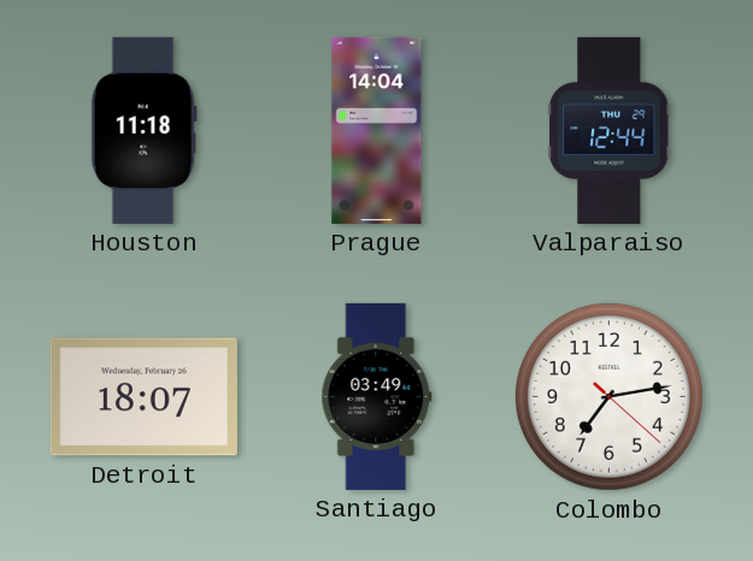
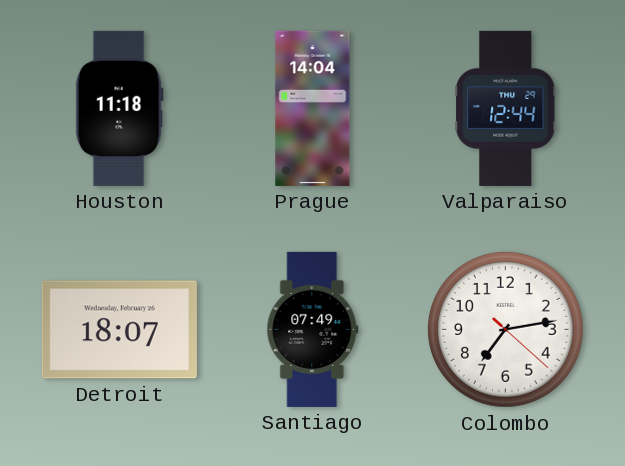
Santiago: 03:49 -> 07:49
